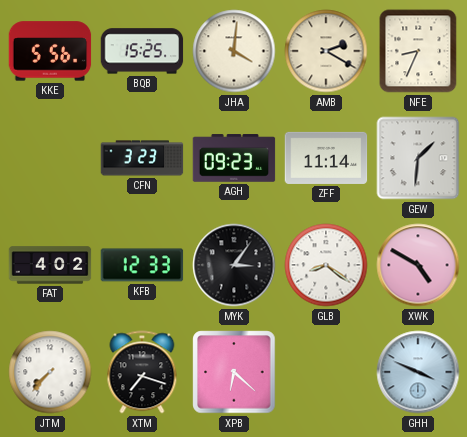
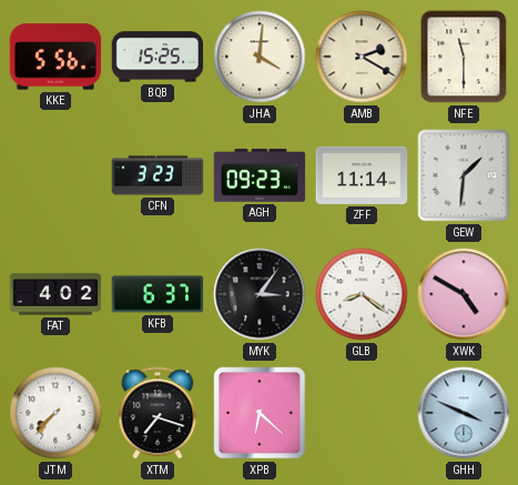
NFE: 8:34 -> 11:30
KFB: 12:33 -> 6:37
